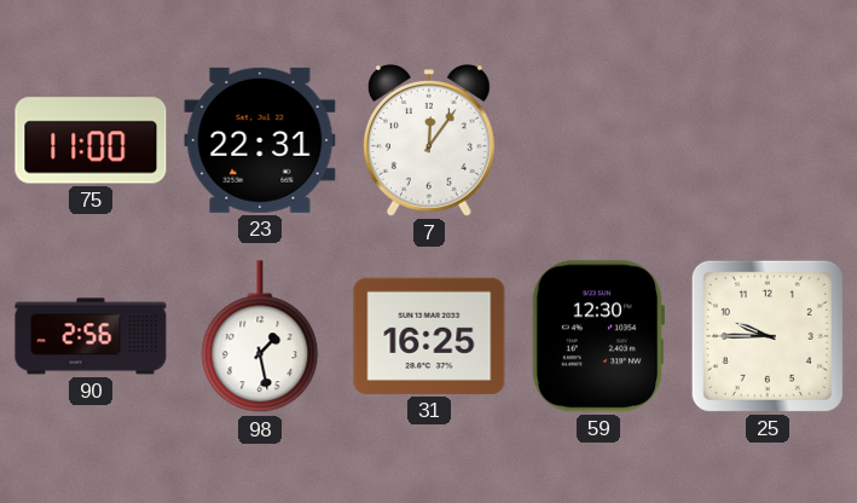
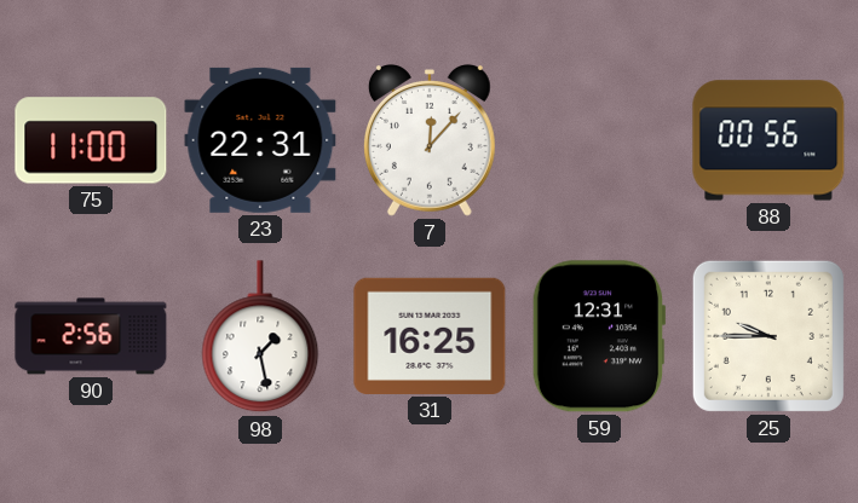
7: 12:06 -> 12:07
88: none -> 00:56
59: 12:30 -> 12:31
